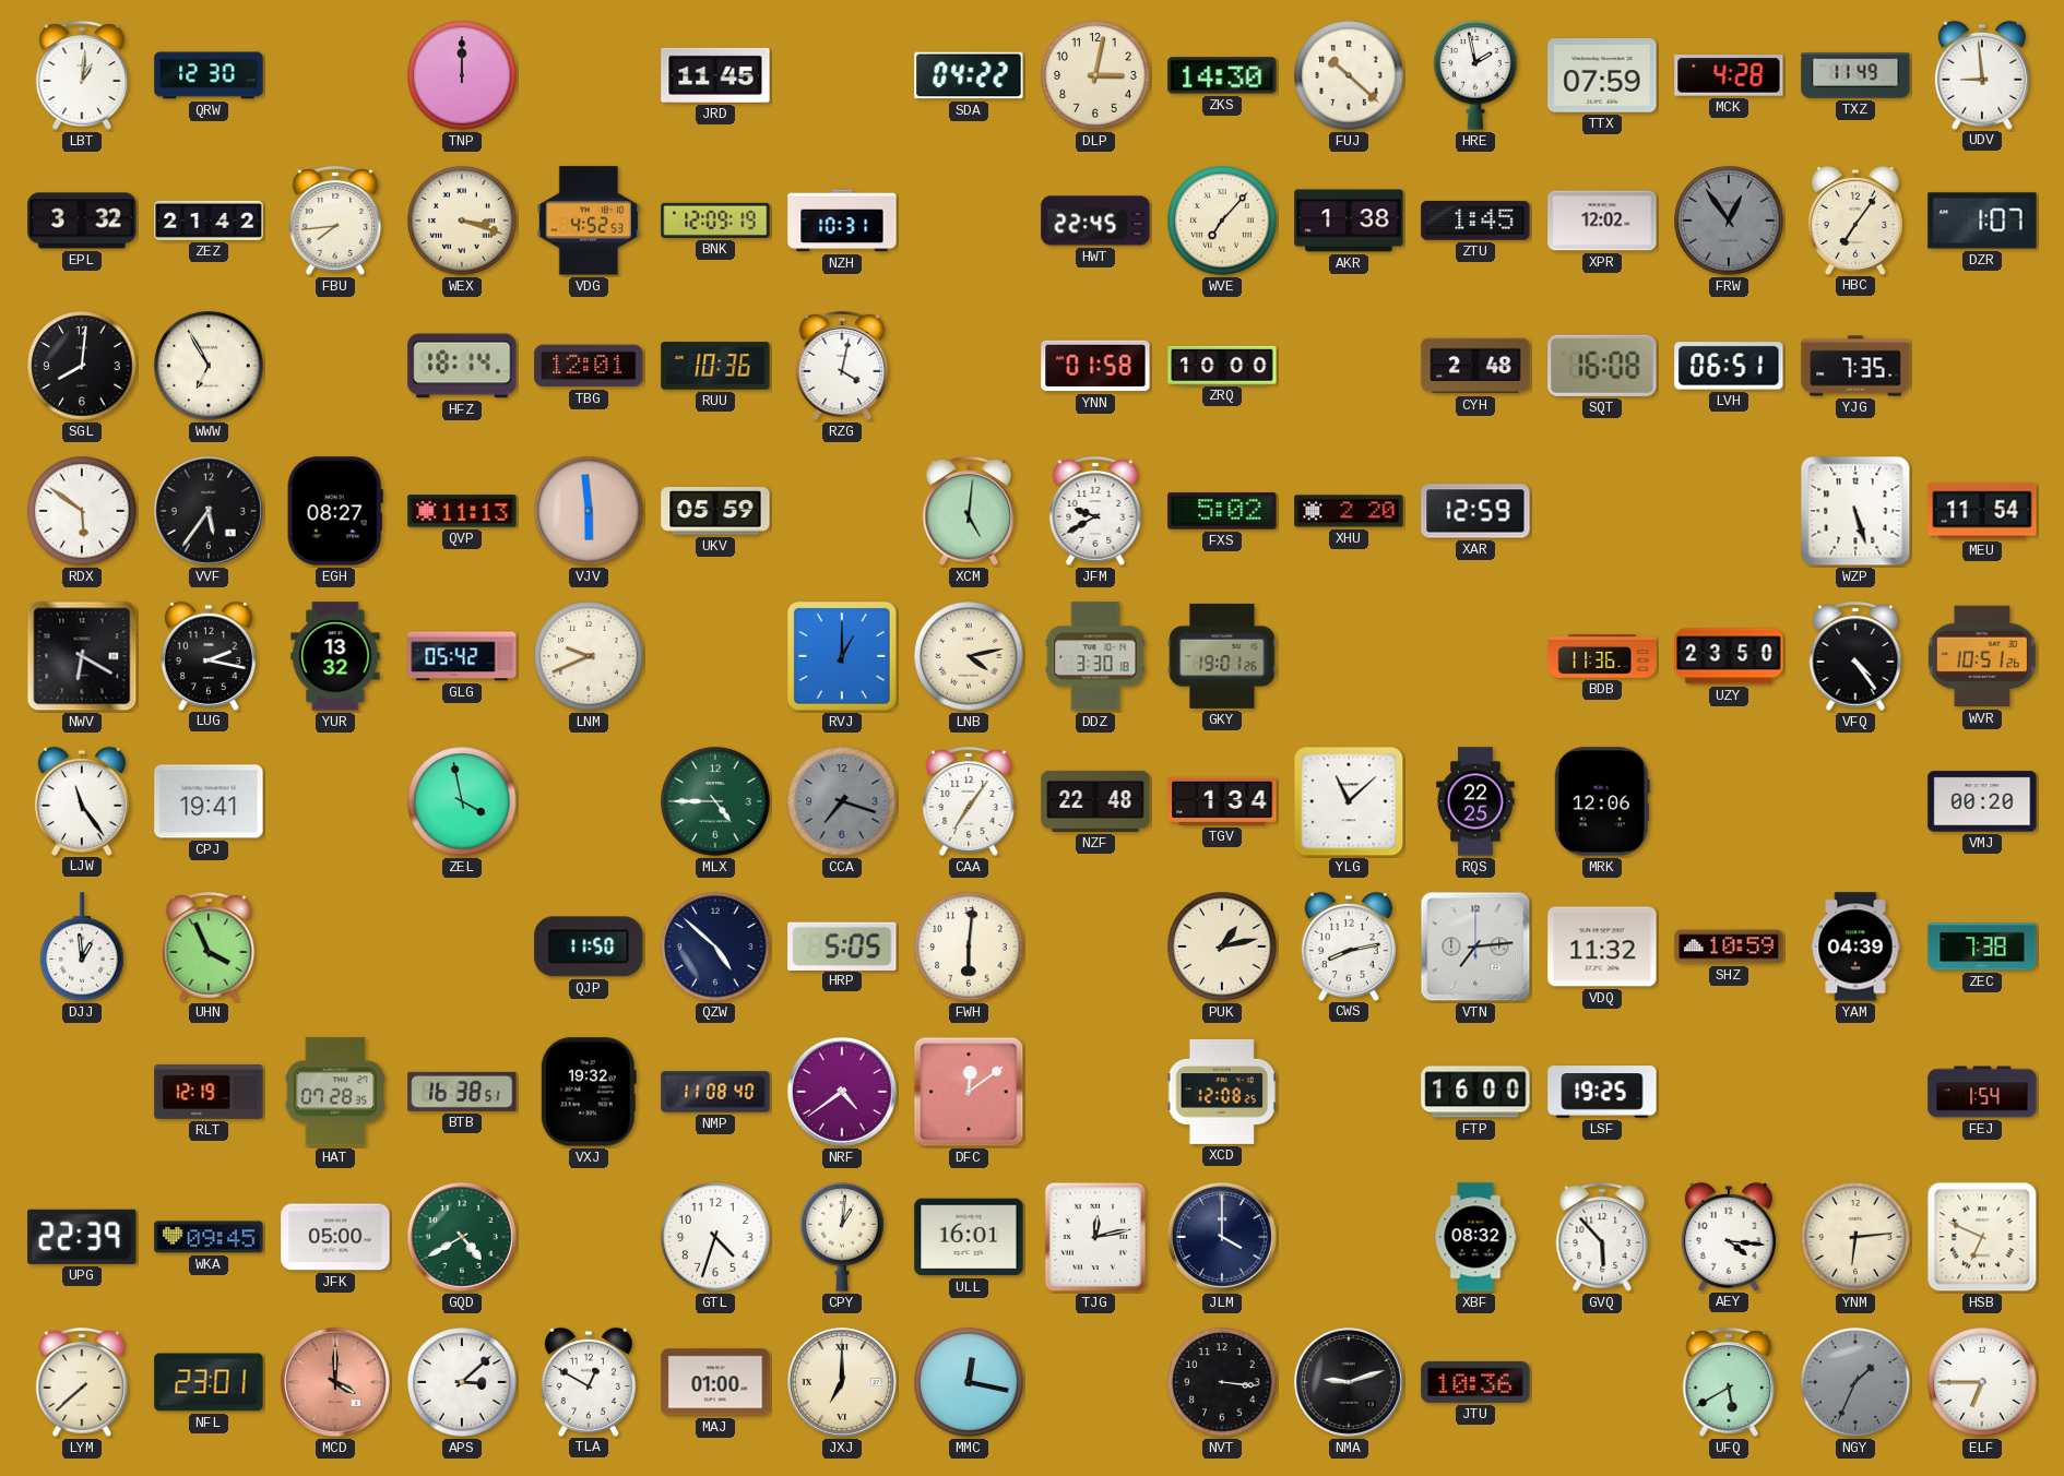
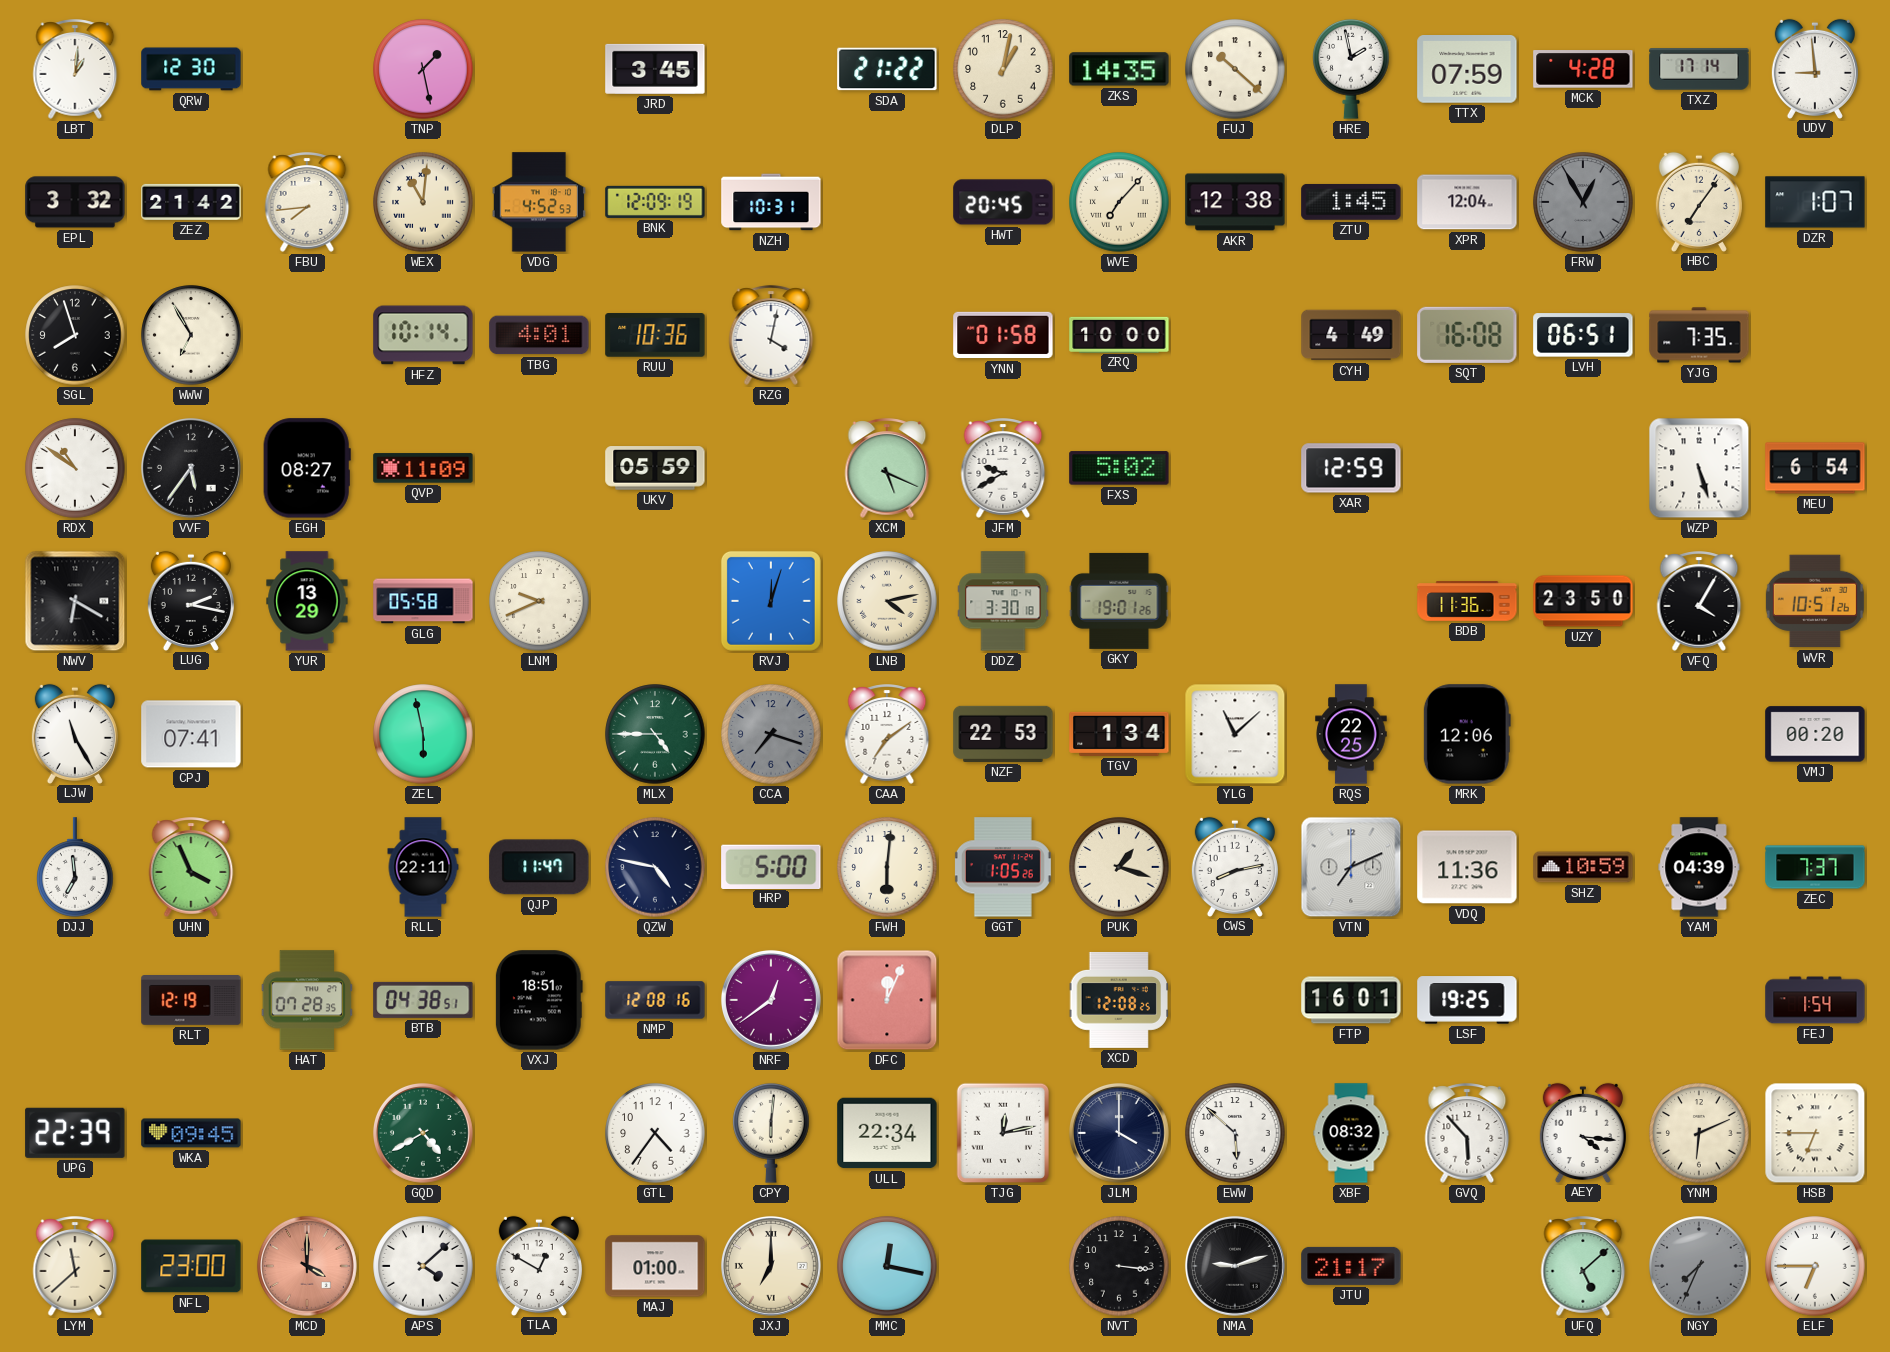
TNP: 12:00 -> 1:28
JRD: 11:45 -> 3:45
SDA: 04:22 -> 21:22
DLP: 3:02 -> 1:02
ZKS: 14:30 -> 14:35
TXZ: 11:49 -> 17:14
WEX: 3:18 -> 11:01
HWT: 22:45 -> 20:45
AKR: 1:38 -> 12:38
XPR: 12:02 -> 12:04
FRW: 12:54 -> 12:55
SGL: 8:01 -> 7:57
HFZ: 18:14 -> 10:14
TBG: 12:01 -> 4:01
CYH: 2:48 -> 4:49
RDX: 5:51 -> 10:51
QVP: 11:13 -> 11:09
VJV: 5:59 -> none
XCM: 5:01 -> 5:19
XHU: 2:20 -> none
MEU: 11:54 -> 6:54
YUR: 13:32 -> 13:29
GLG: 05:42 -> 05:58
RVJ: 1:00 -> 12:03
VFQ: 4:24 -> 4:05
LJW: 11:24 -> 11:25
CPJ: 19:41 -> 07:41
ZEL: 3:58 -> 5:58
CAA: 7:06 -> 7:09
NZF: 22:48 -> 22:53
DJJ: 12:59 -> 6:59
RLL: none -> 22:11
QJP: 11:50 -> 11:47
QZW: 4:52 -> 4:47
HRP: 5:05 -> 5:00
GGT: none -> 1:05
PUK: 1:13 -> 1:18
VTN: 7:14 -> 7:11
VDQ: 11:32 -> 11:36
ZEC: 7:38 -> 7:37
BTB: 16:38 -> 04:38
VXJ: 19:32 -> 18:51
NMP: 11:08 -> 12:08
NRF: 4:39 -> 12:39
DFC: 12:09 -> 12:04
FTP: 16:00 -> 16:01
JFK: 05:00 -> none
GTL: 4:33 -> 4:36
CPY: 1:01 -> 6:01
ULL: 16:01 -> 22:34
EWW: none -> 5:52
YNM: 6:14 -> 6:11
HSB: 6:49 -> 6:45
LYM: 7:38 -> 11:38
NFL: 23:01 -> 23:00
APS: 3:08 -> 4:08
JTU: 10:36 -> 21:17
UFQ: 5:40 -> 5:08
NGY: 1:34 -> 7:34
